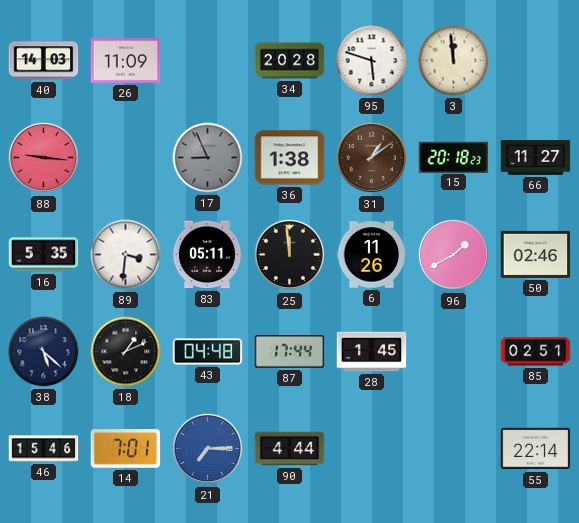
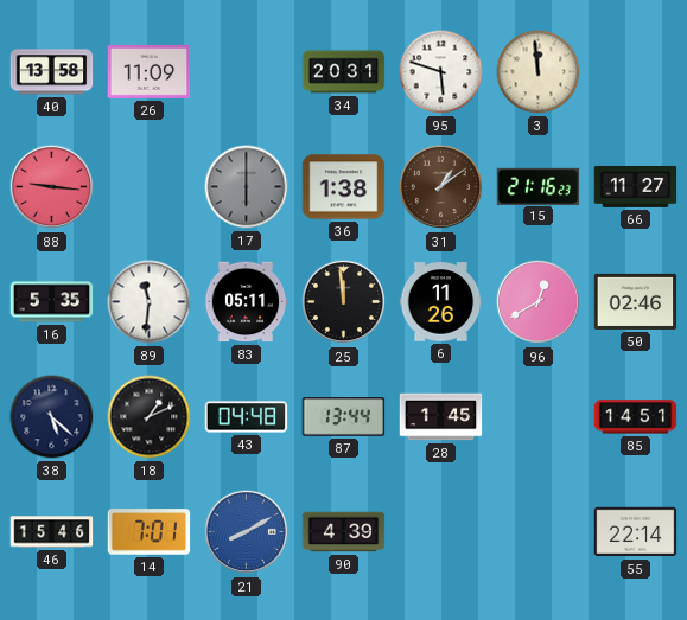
40: 14:03 -> 13:58
34: 20:28 -> 20:31
17: 8:56 -> 6:00
15: 20:18 -> 21:16
89: 3:31 -> 11:31
96: 1:40 -> 12:40
87: 17:44 -> 13:44
85: 02:51 -> 14:51
21: 7:15 -> 8:10
90: 4:44 -> 4:39
